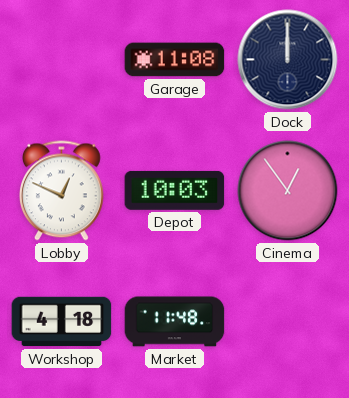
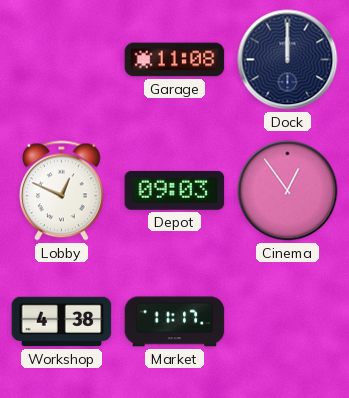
Depot: 10:03 -> 09:03
Workshop: 4:18 -> 4:38
Market: 11:48 -> 11:17
